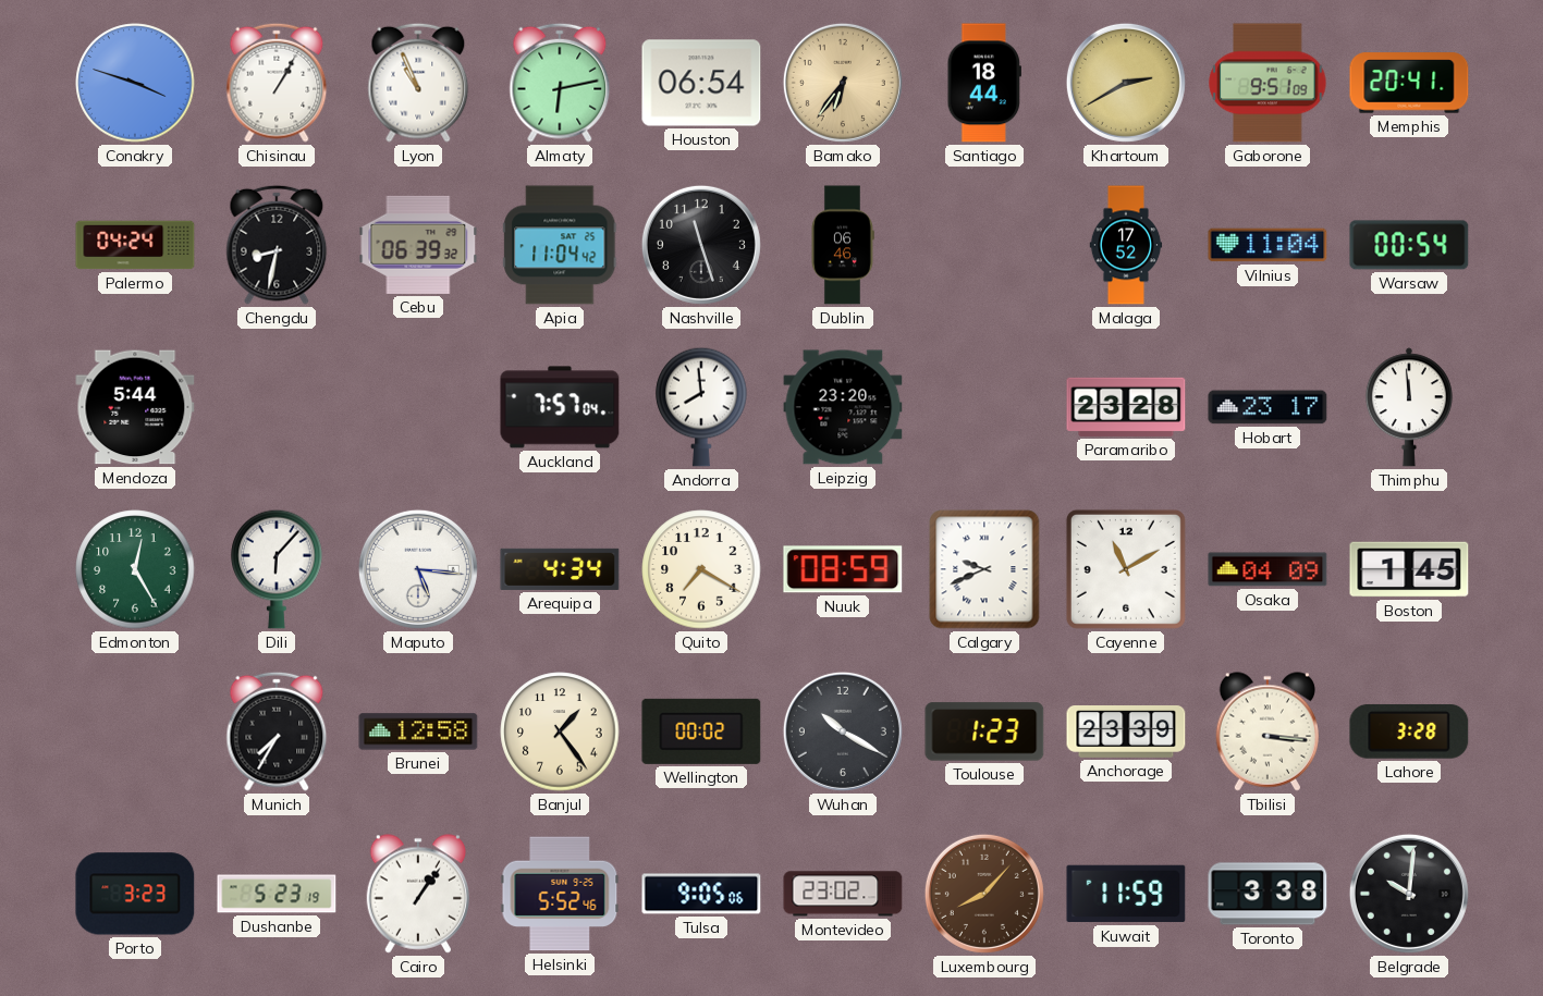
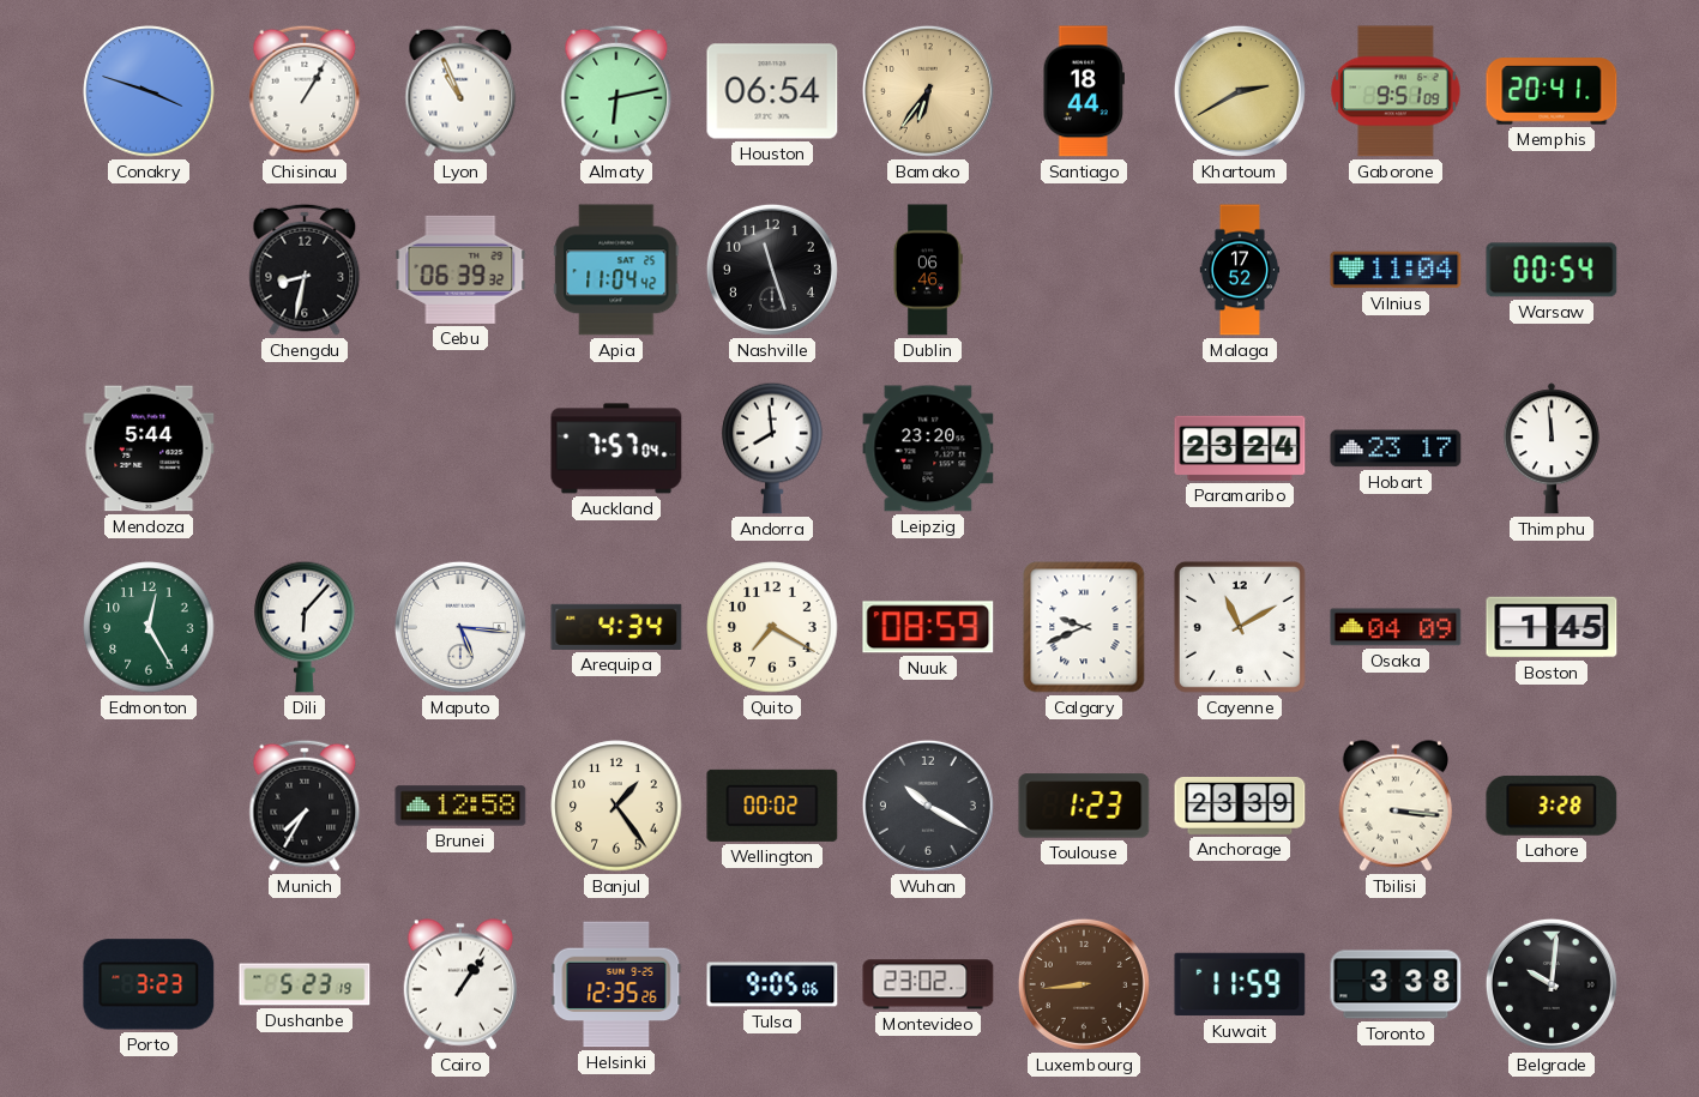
Palermo: 04:24 -> none
Paramaribo: 23:28 -> 23:24
Helsinki: 5:52 -> 12:35
Luxembourg: 8:07 -> 8:44
